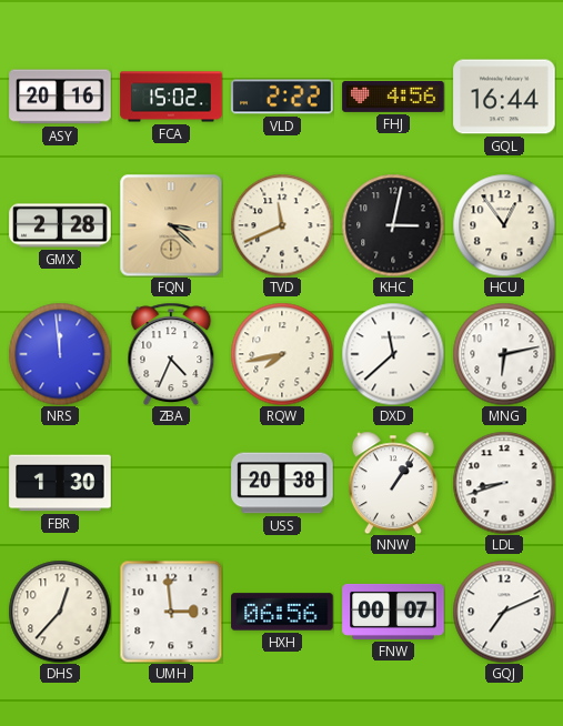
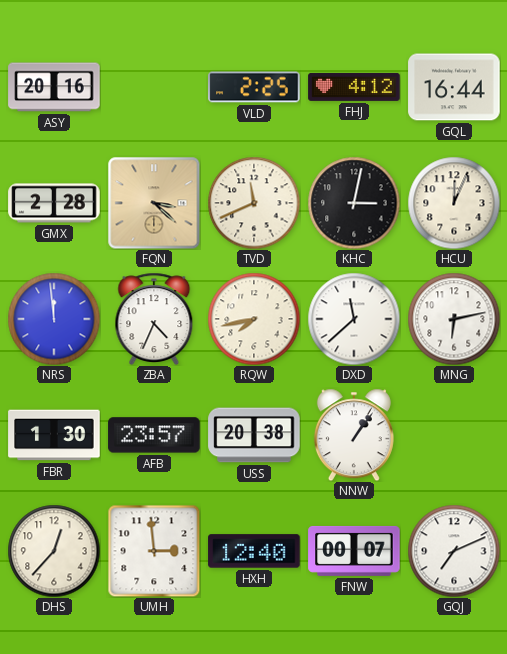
FCA: 15:02 -> none
VLD: 2:22 -> 2:25
FHJ: 4:56 -> 4:12
HCU: 12:54 -> 12:04
AFB: none -> 23:57
LDL: 8:42 -> none
HXH: 06:56 -> 12:40
